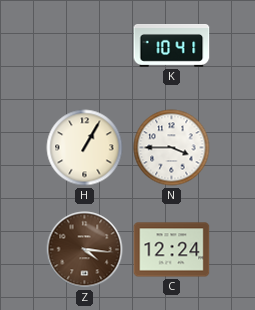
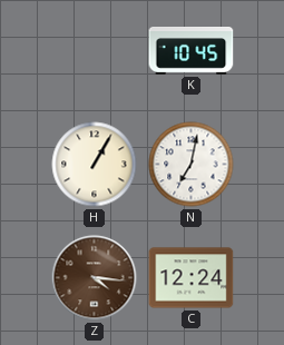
K: 10:41 -> 10:45
N: 3:45 -> 7:02
